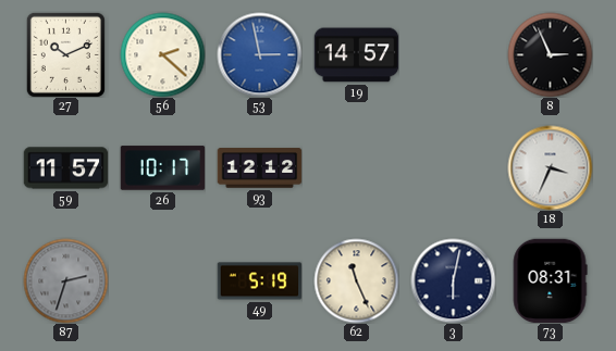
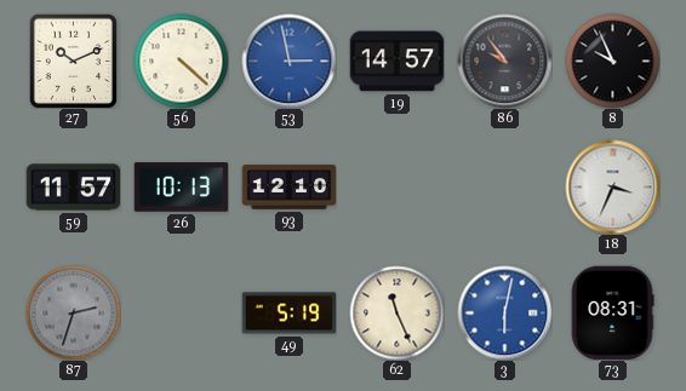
56: 2:22 -> 4:22
86: none -> 9:54
8: 2:56 -> 9:56
26: 10:17 -> 10:13
93: 12:12 -> 12:10
3 dial: navy -> blue
